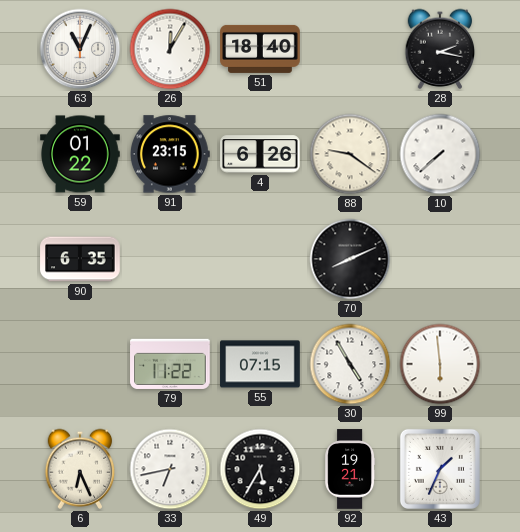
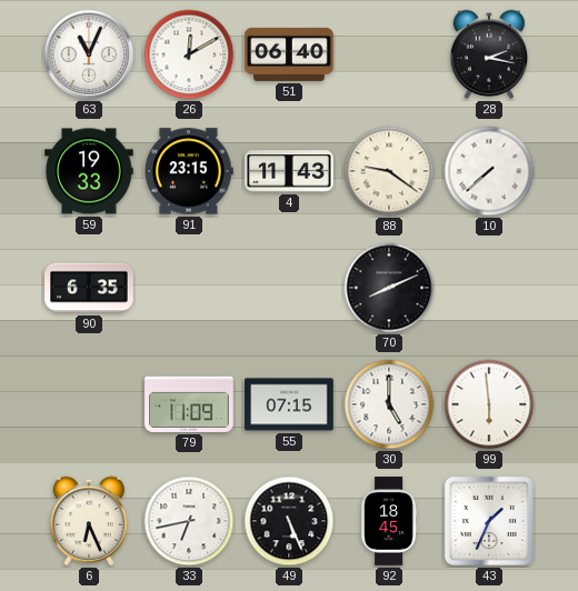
26: 12:05 -> 12:10
51: 18:40 -> 06:40
59: 01:22 -> 19:33
4: 6:26 -> 11:43
79: 11:22 -> 11:09
30: 4:55 -> 5:00
49: 5:35 -> 5:26
92: 19:21 -> 18:45
